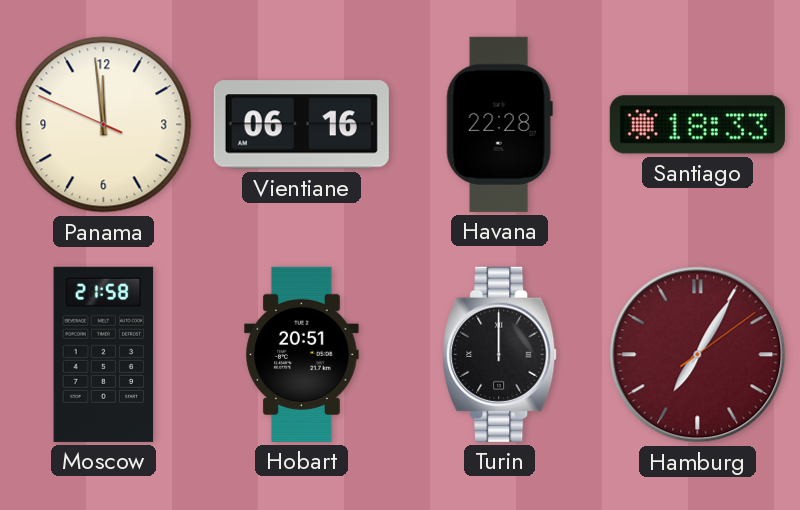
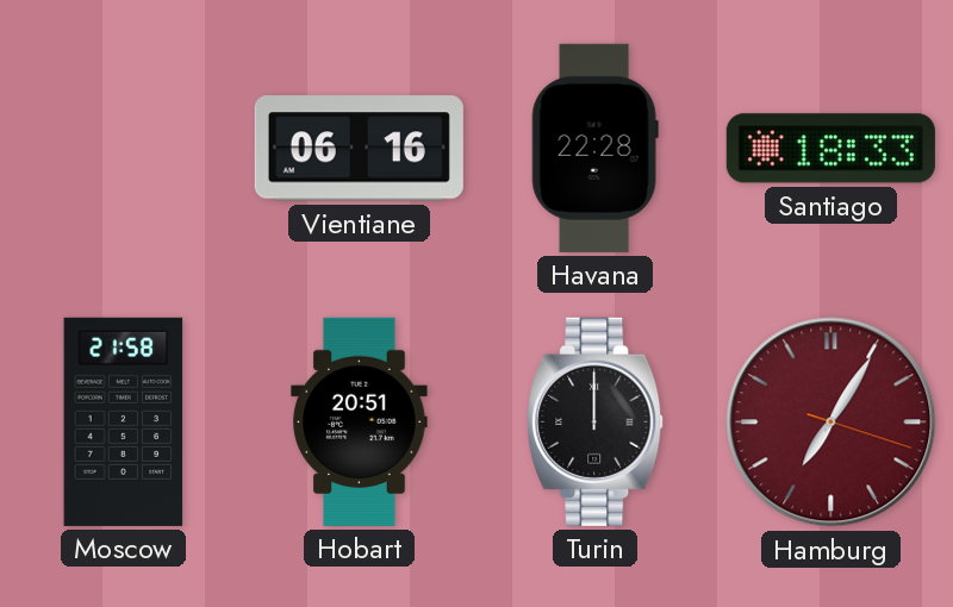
Panama: 11:58 -> none
Hamburg: 7:05:09 -> 7:05:18
